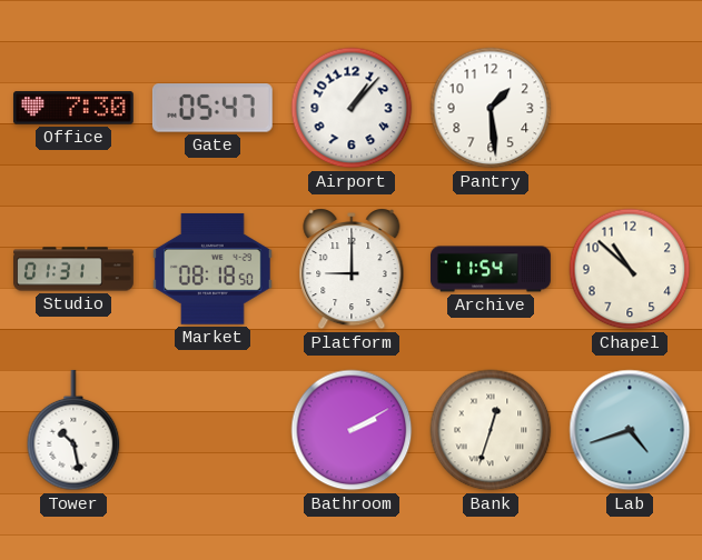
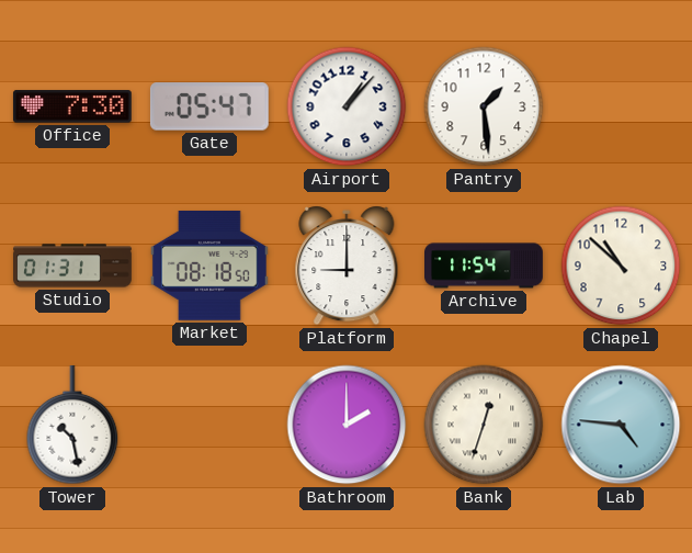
Bathroom: 2:10 -> 2:00
Lab: 4:42 -> 4:46
